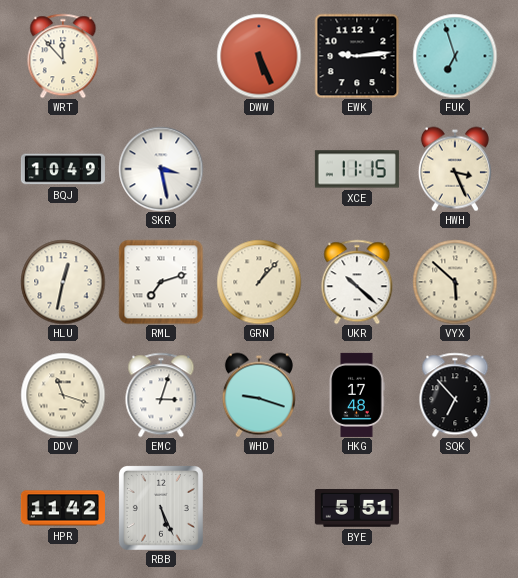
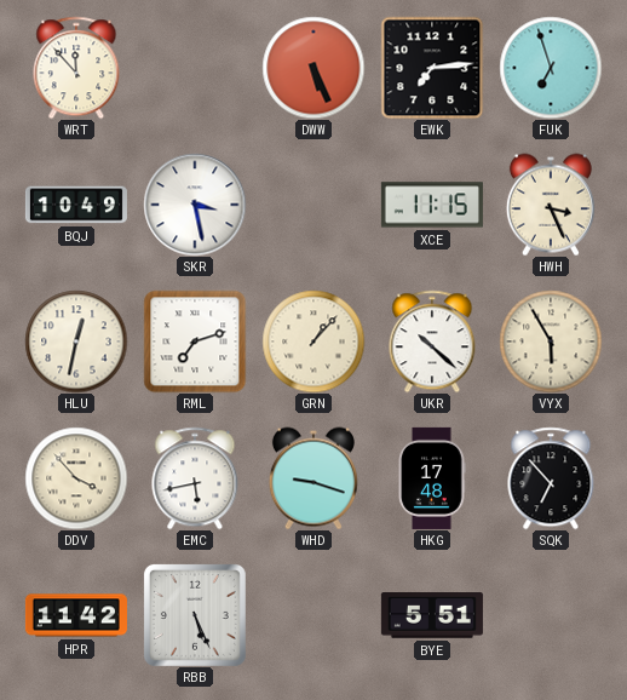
EWK: 9:14 -> 7:14
VYX: 5:52 -> 5:55
DDV: 11:18 -> 3:53
EMC: 3:03 -> 5:43
